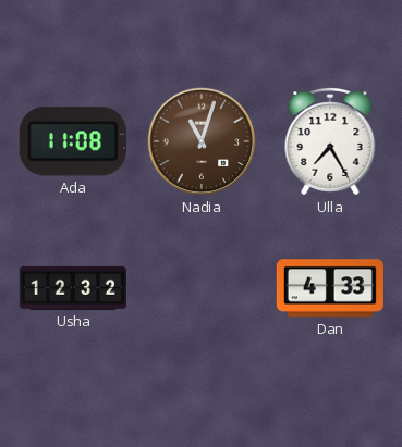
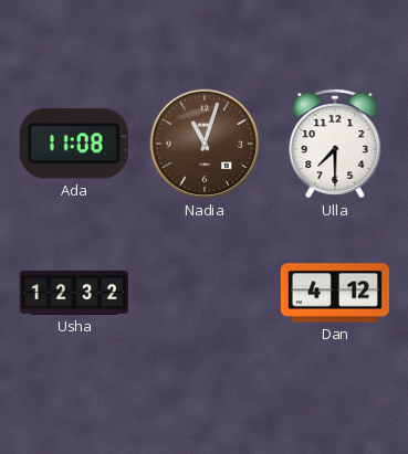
Ulla: 7:25 -> 7:30
Dan: 4:33 -> 4:12
